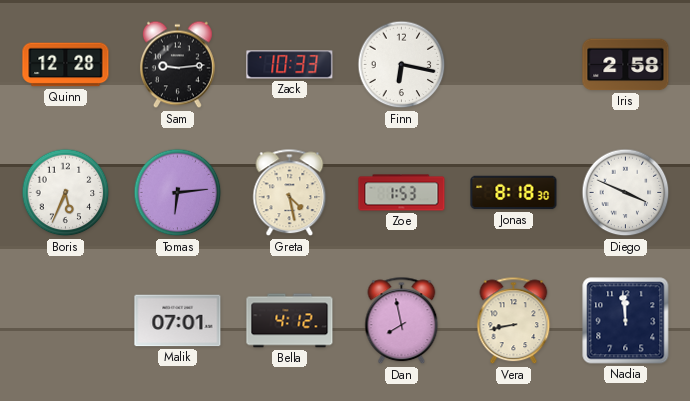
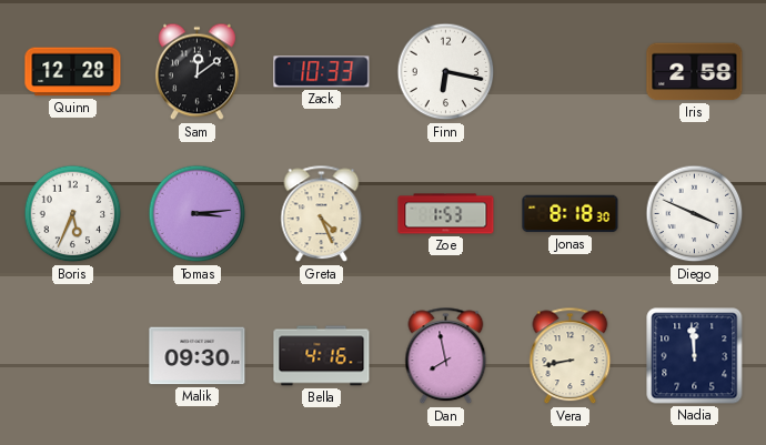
Sam: 9:14 -> 12:09
Tomas: 6:14 -> 3:14
Greta: 4:28 -> 4:26
Malik: 07:01 -> 09:30
Bella: 4:12 -> 4:16
